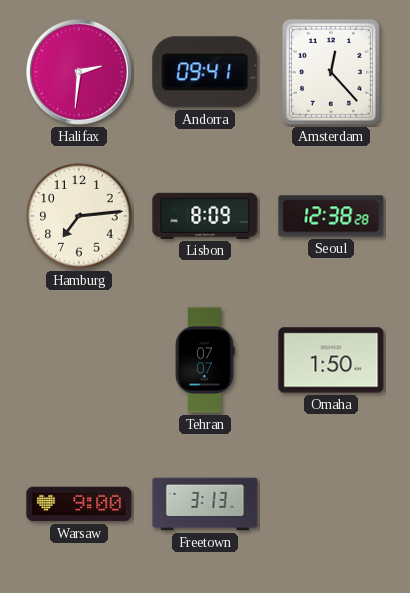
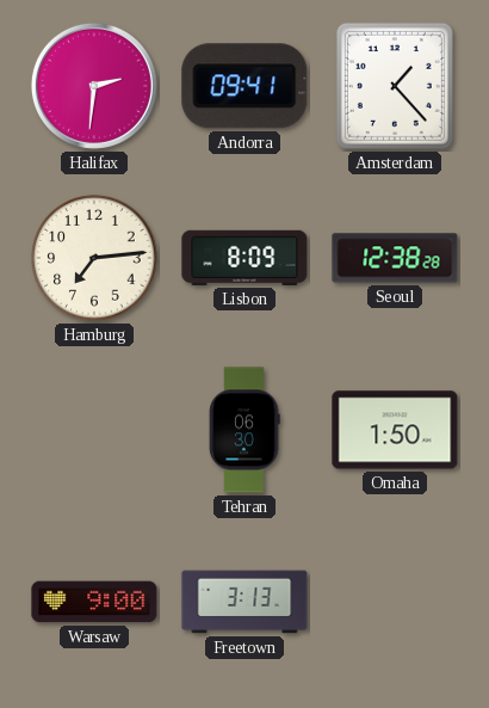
Amsterdam: 12:23 -> 1:23
Tehran: 07:07 -> 06:30
